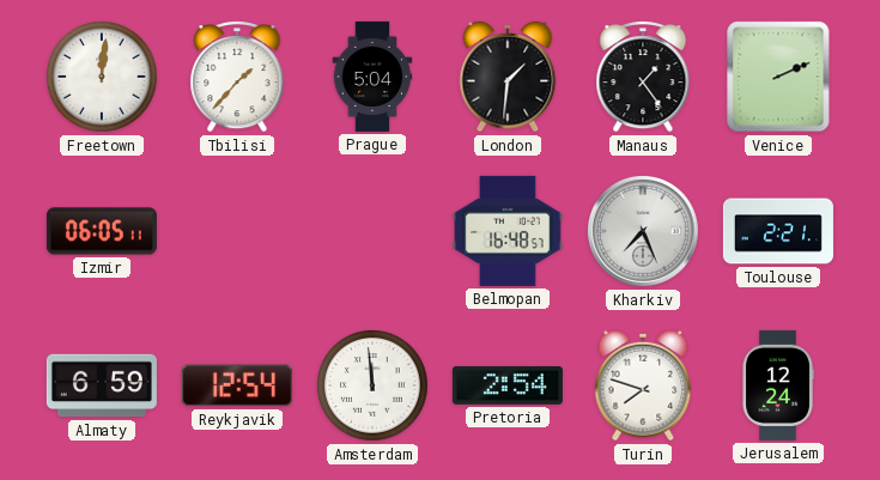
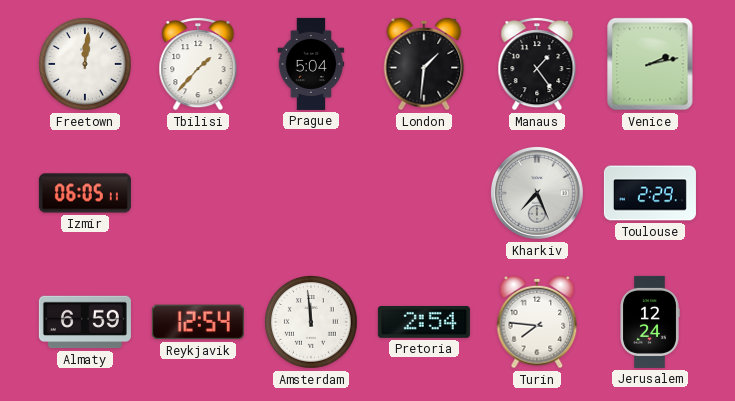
Venice: 2:11 -> 2:13
Belmopan: 16:48 -> none
Toulouse: 2:21 -> 2:29
Turin: 7:48 -> 7:46
